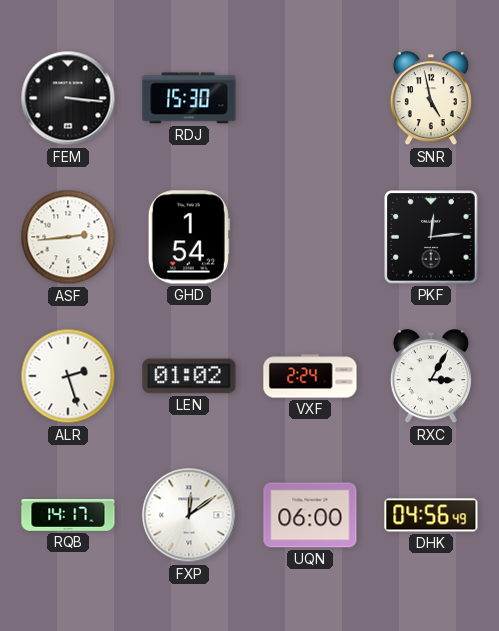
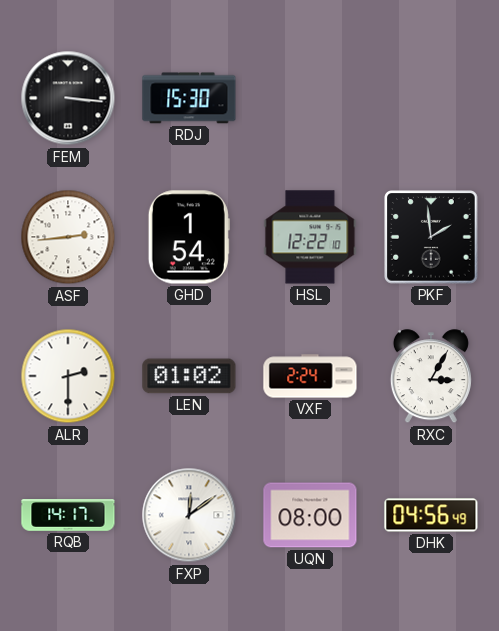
SNR: 4:58 -> none
HSL: none -> 12:22
PKF: 12:14 -> 1:59
ALR: 2:27 -> 2:30
UQN: 06:00 -> 08:00
